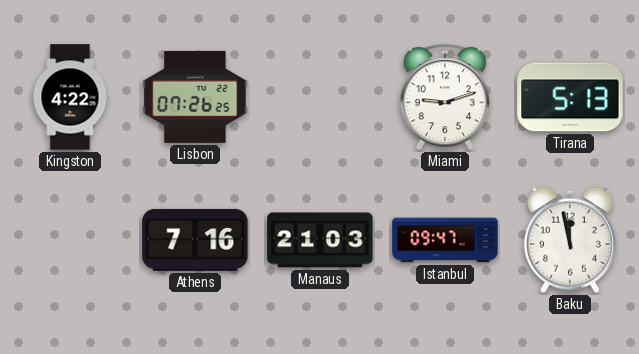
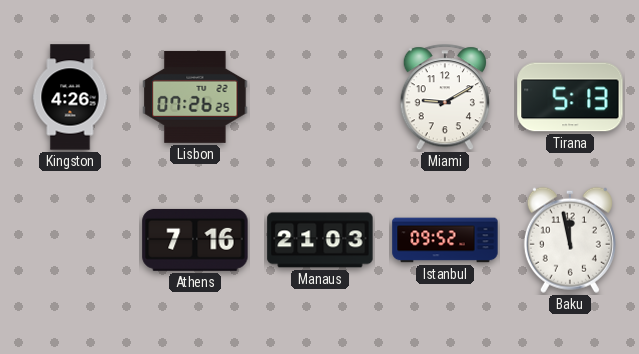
Kingston: 4:22 -> 4:26
Miami: 9:12 -> 9:10
Istanbul: 09:47 -> 09:52
